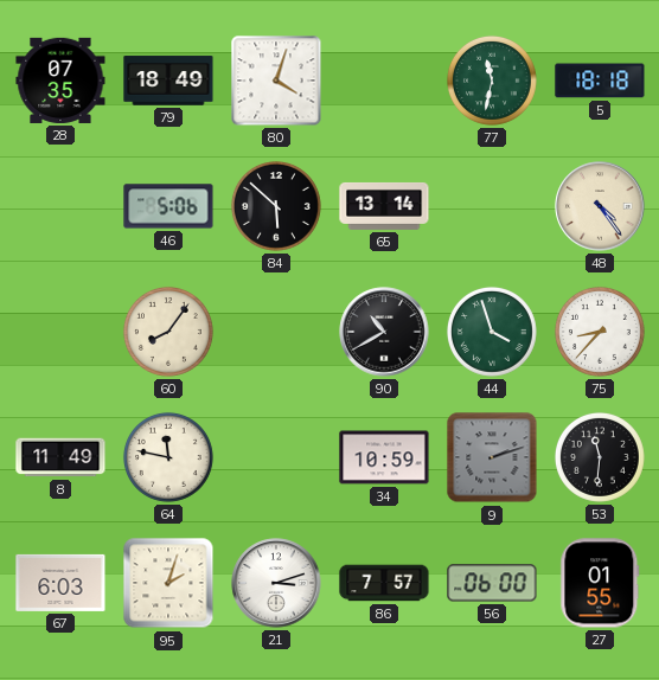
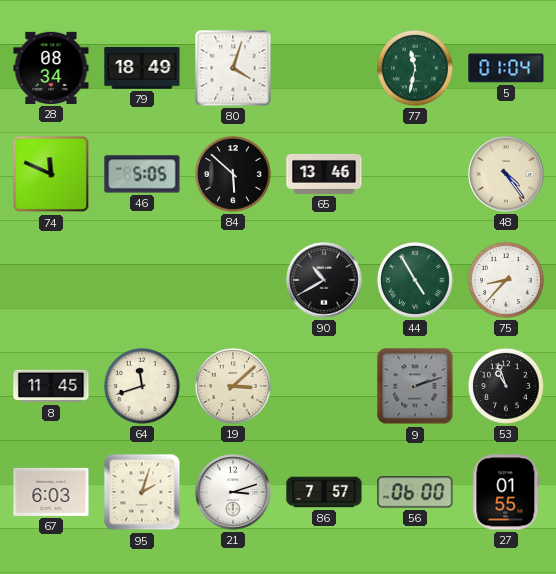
28: 07:35 -> 08:34
5: 18:18 -> 01:04
74: none -> 11:49
46: 5:06 -> 5:05
65: 13:14 -> 13:46
60: 8:06 -> none
44: 3:57 -> 4:55
8: 11:49 -> 11:45
64: 11:47 -> 11:42
19: none -> 3:08
34: 10:59 -> none
53: 11:31 -> 10:57
